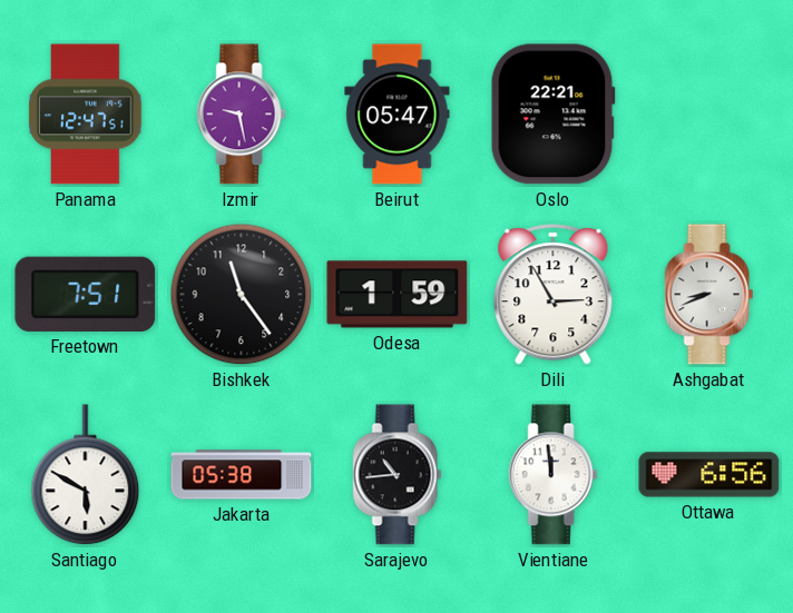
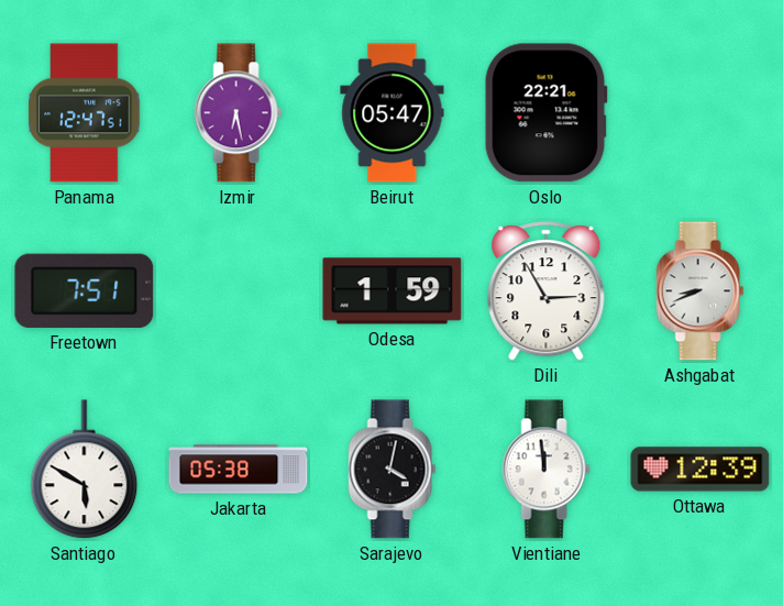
Izmir: 9:28 -> 6:28
Bishkek: 11:24 -> none
Sarajevo: 10:44 -> 4:02
Ottawa: 6:56 -> 12:39
